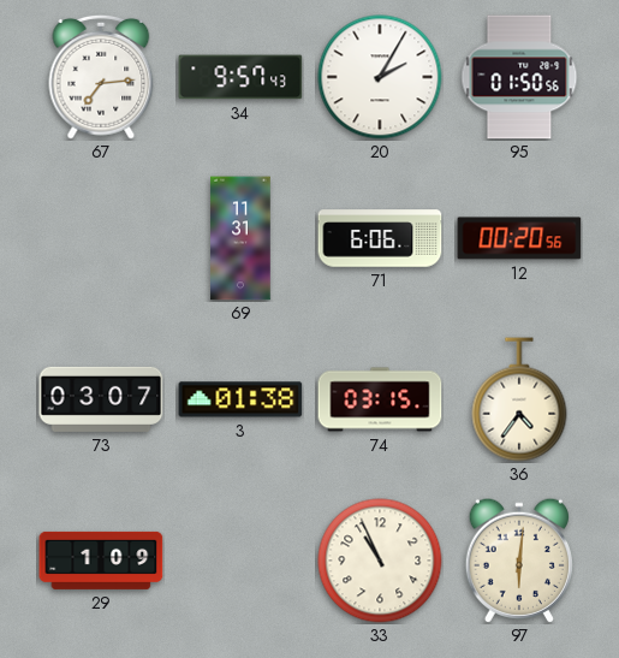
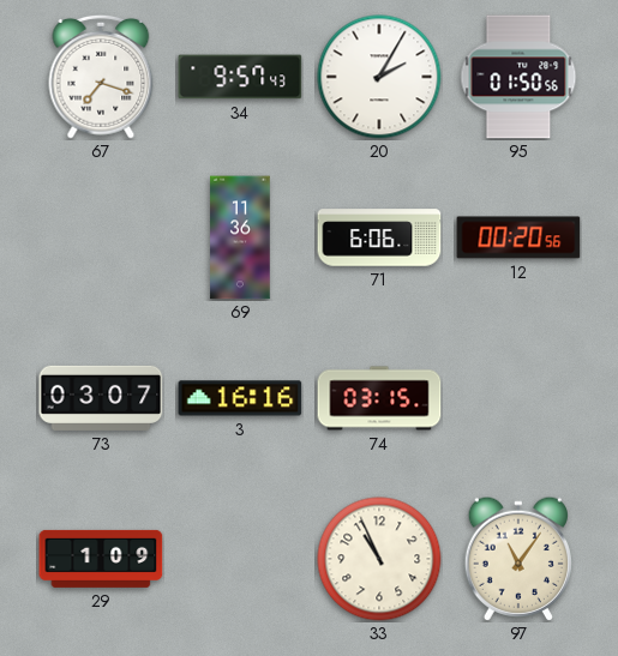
67: 7:14 -> 7:18
69: 11:31 -> 11:36
3: 01:38 -> 16:16
36: 4:36 -> none
97: 6:01 -> 11:06
